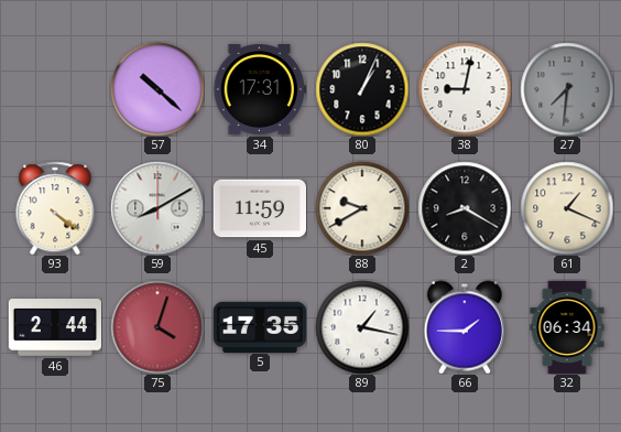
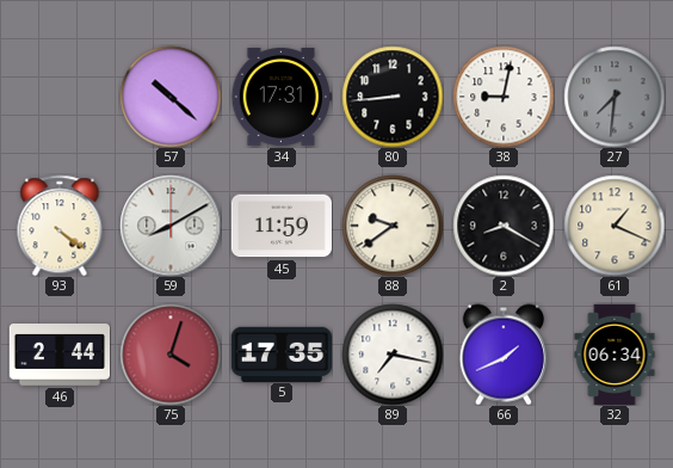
80: 1:04 -> 8:44
88: 9:40 -> 9:39
89: 1:17 -> 7:17
66: 1:45 -> 1:41
